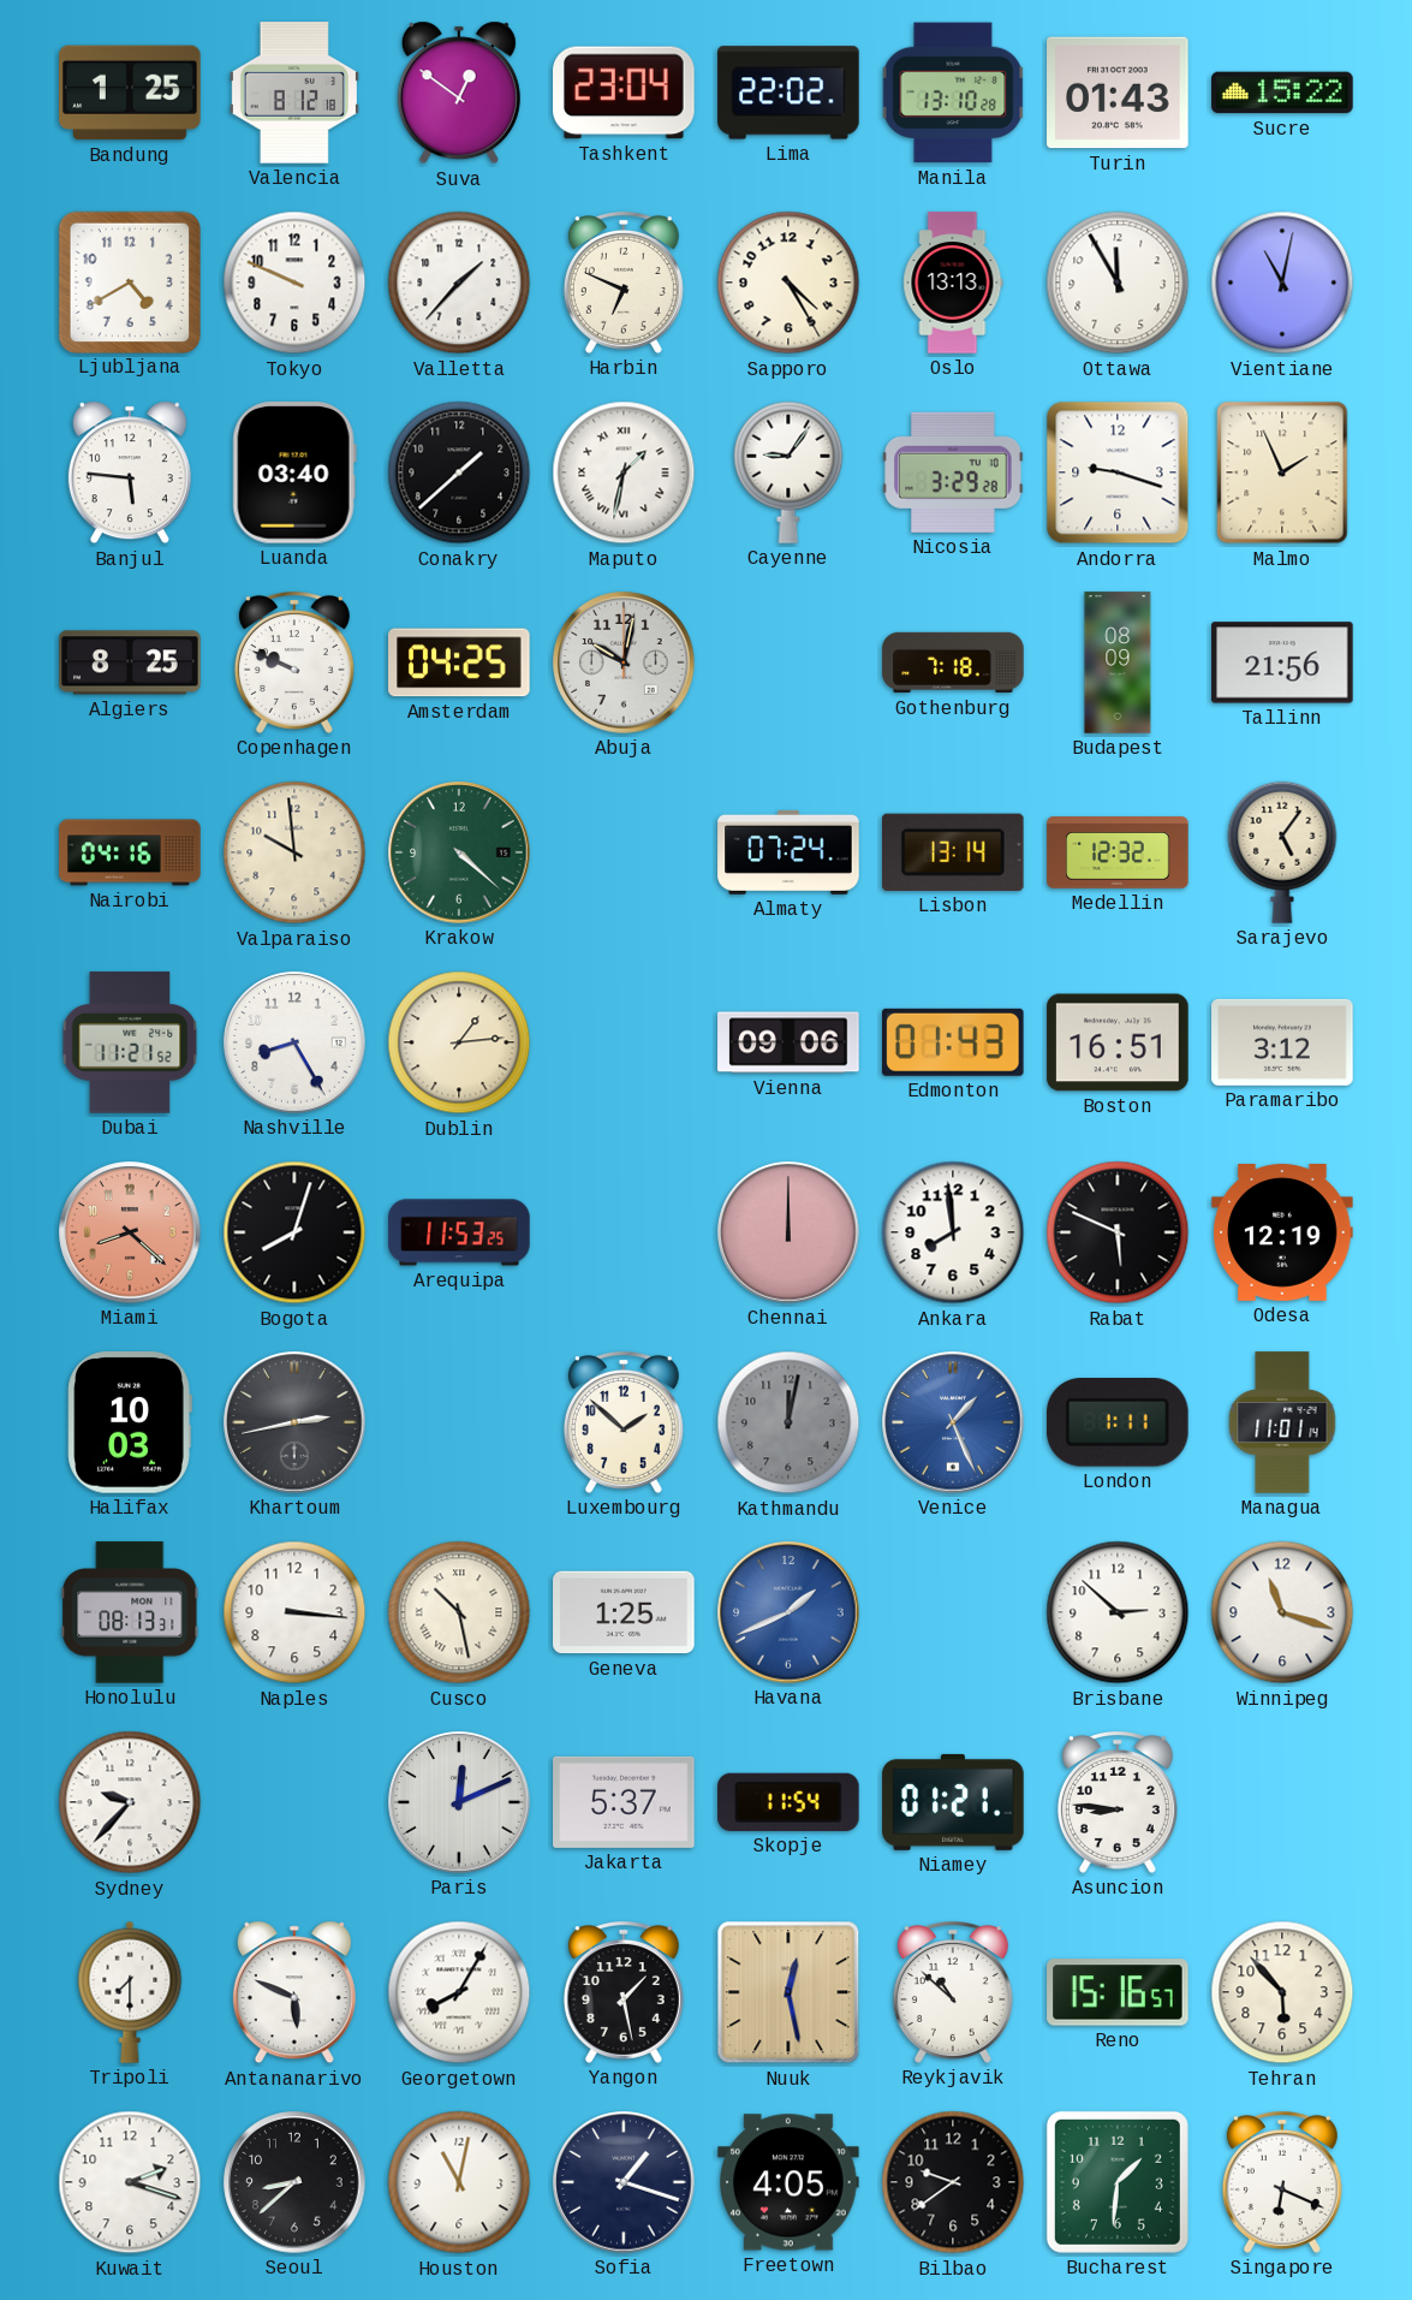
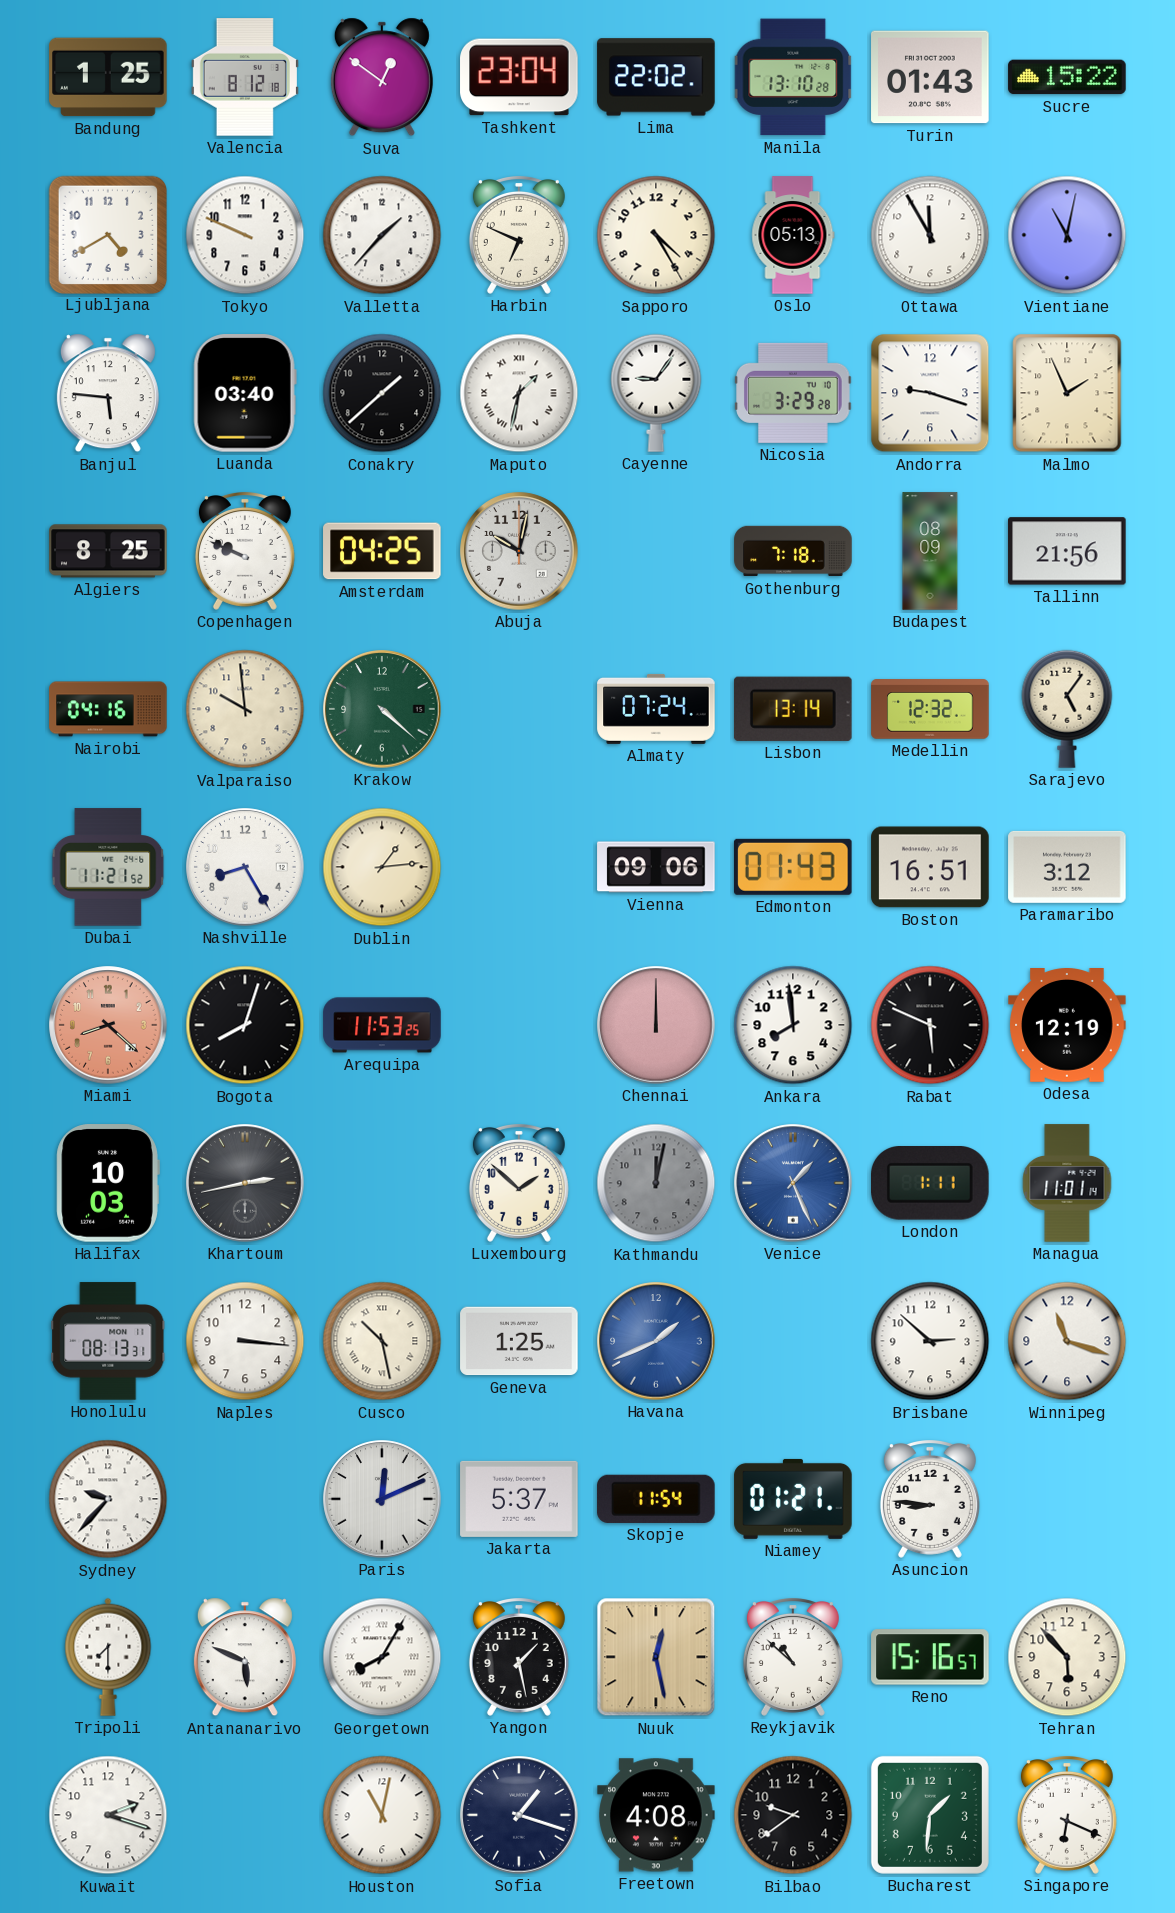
Oslo: 13:13 -> 05:13
Seoul: 8:38 -> none
Freetown: 4:05 -> 4:08
